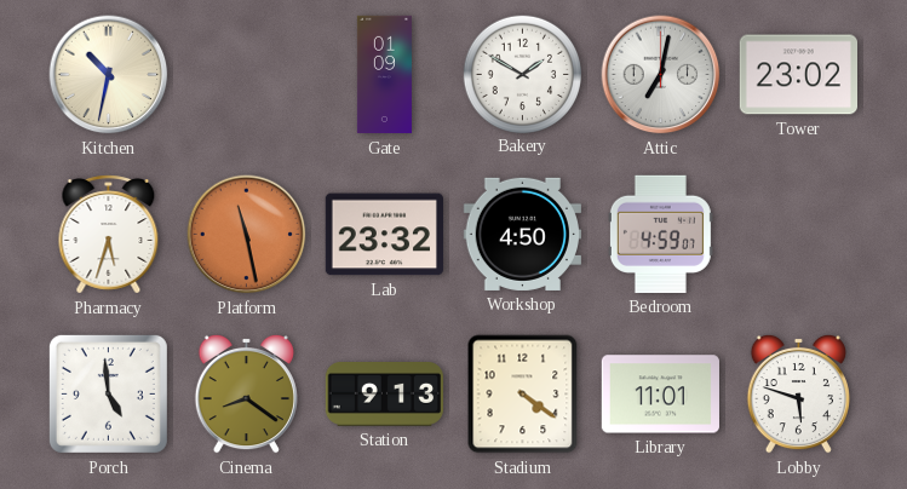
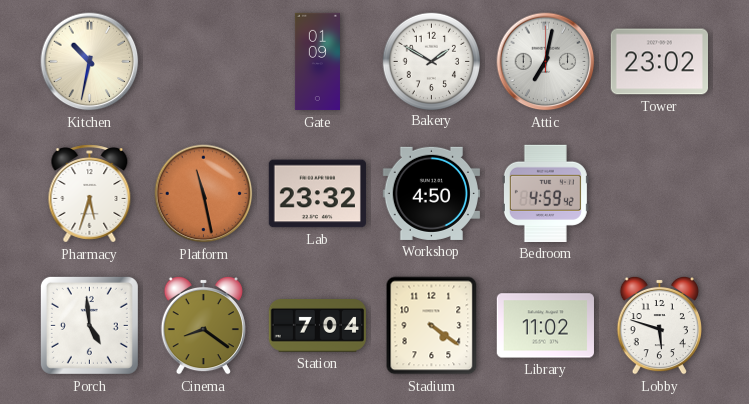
Bedroom: 4:59:07 -> 4:59:42
Station: 9:13 -> 7:04
Library: 11:01 -> 11:02
